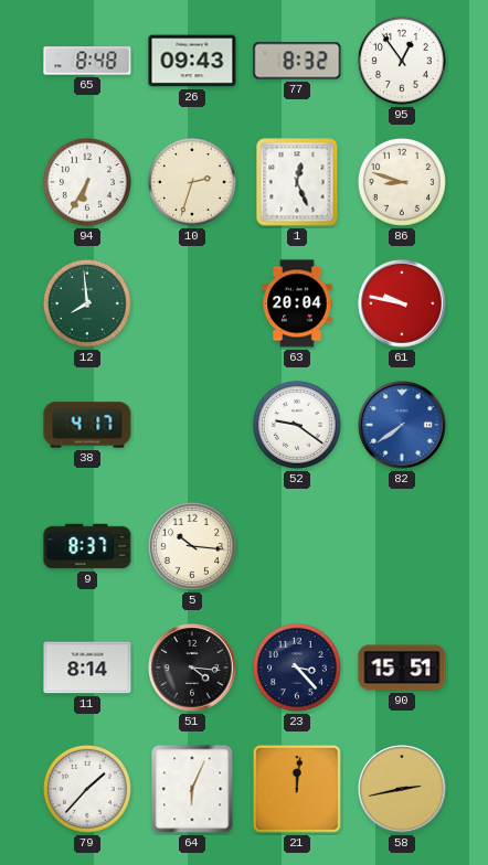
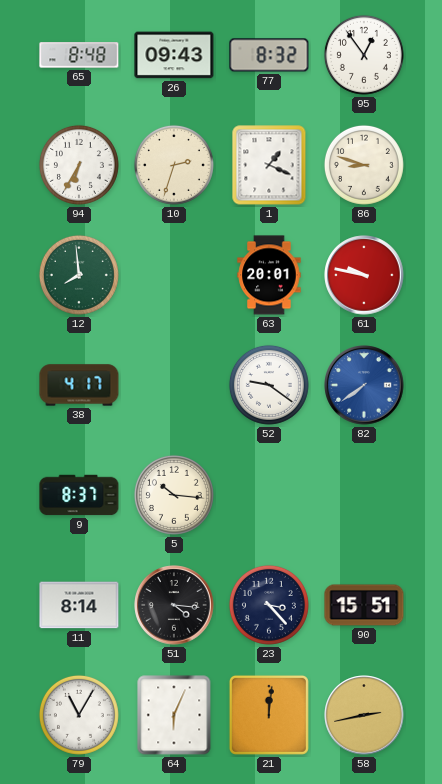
1: 12:26 -> 1:19
63: 20:04 -> 20:01
79: 1:37 -> 11:05
